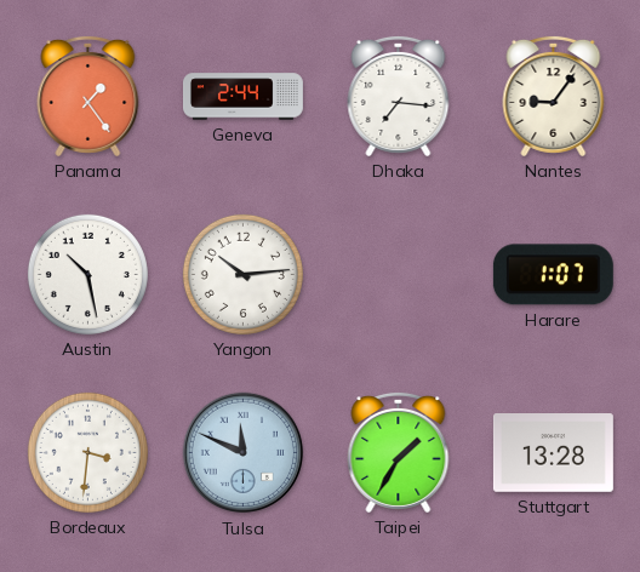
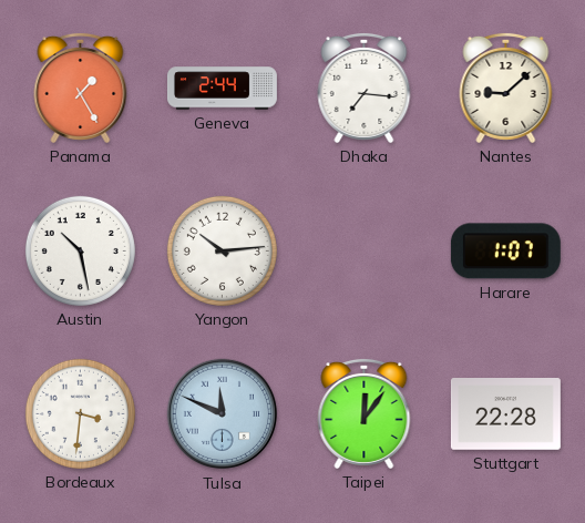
Panama: 1:24 -> 1:25
Nantes: 9:06 -> 9:08
Taipei: 1:35 -> 12:06
Stuttgart: 13:28 -> 22:28
